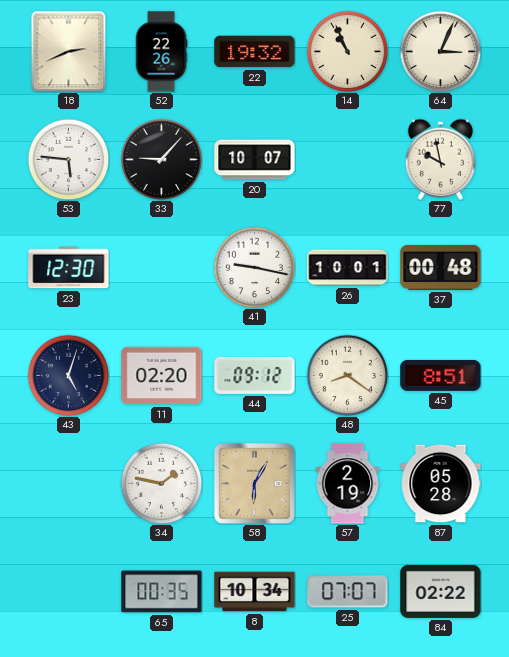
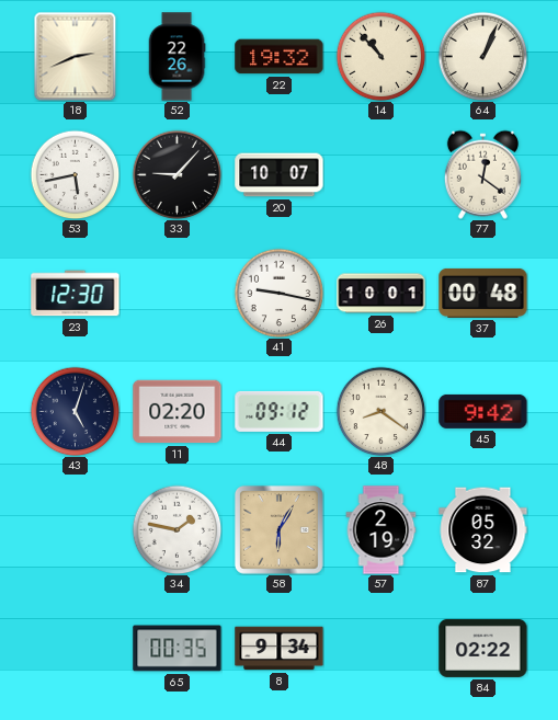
14: 10:56 -> 10:53
64: 3:04 -> 1:04
53: 5:46 -> 5:43
77: 9:58 -> 12:21
45: 8:51 -> 9:42
87: 05:28 -> 05:32
8: 10:34 -> 9:34
25: 07:07 -> none
